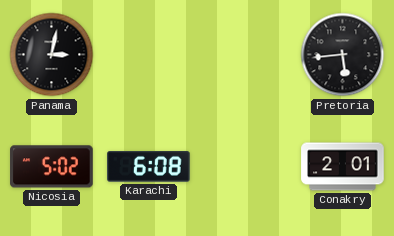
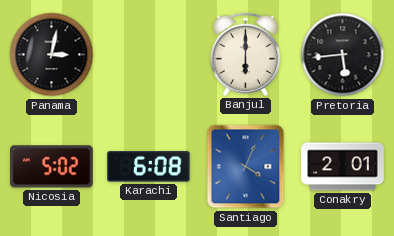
Banjul: none -> 6:00
Santiago: none -> 4:04
